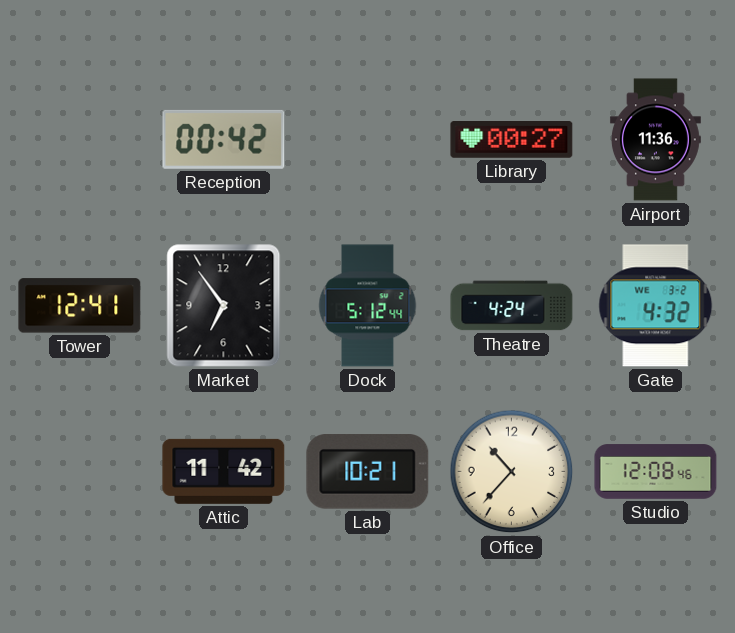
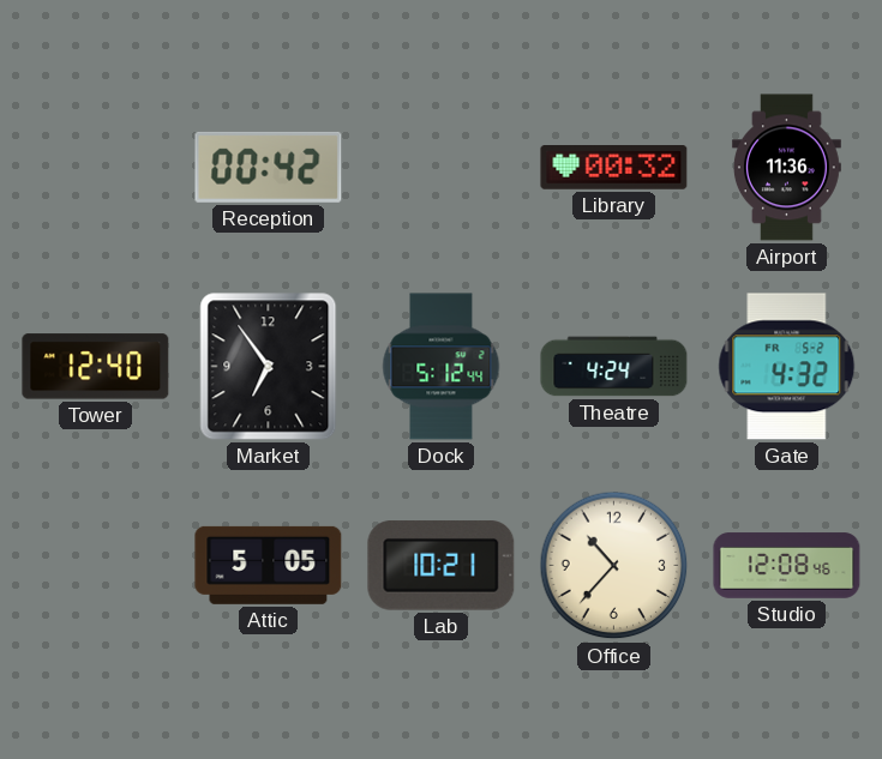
Library: 00:27 -> 00:32
Tower: 12:41 -> 12:40
Gate date: WE 3-2 -> FR 5-2
Attic: 11:42 -> 5:05
